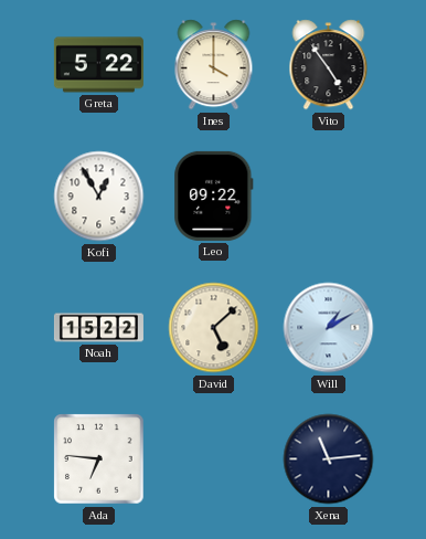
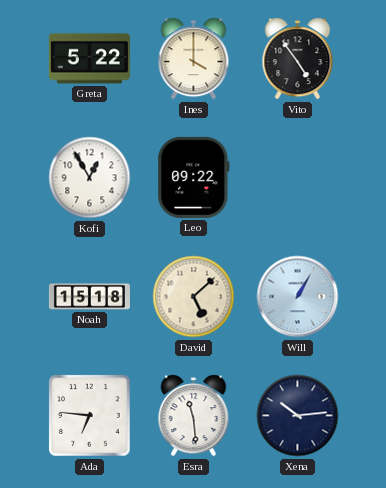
Noah: 15:22 -> 15:18
Will: 1:10 -> 1:05
Esra: none -> 11:29
Xena: 11:14 -> 10:14
